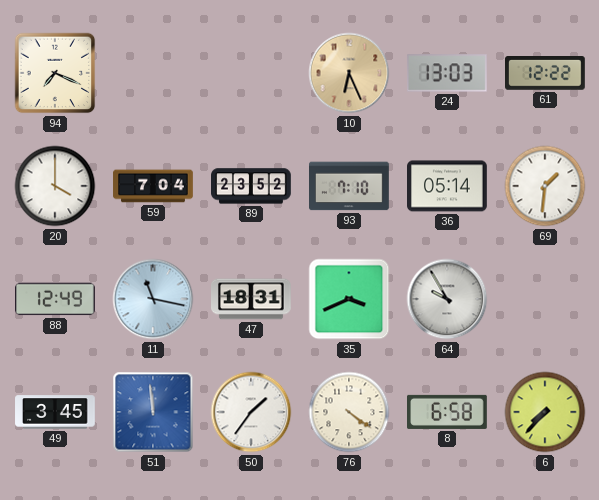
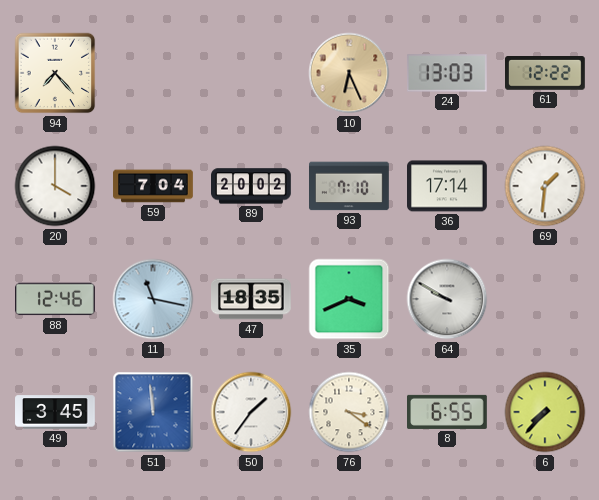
94: 7:19 -> 7:23
89: 23:52 -> 20:02
36: 05:14 -> 17:14
88: 12:49 -> 12:46
47: 18:31 -> 18:35
64: 9:55 -> 9:50
76: 4:21 -> 3:21
8: 6:58 -> 6:55
